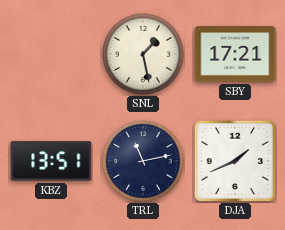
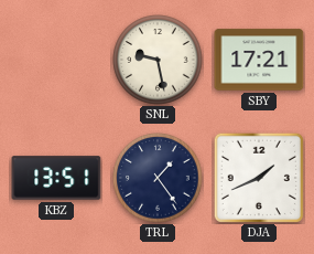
SNL: 1:28 -> 9:28
TRL: 11:13 -> 1:24
